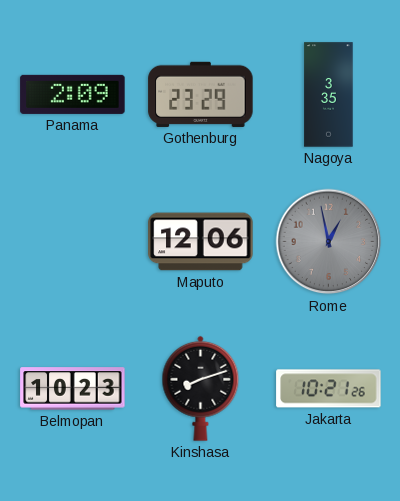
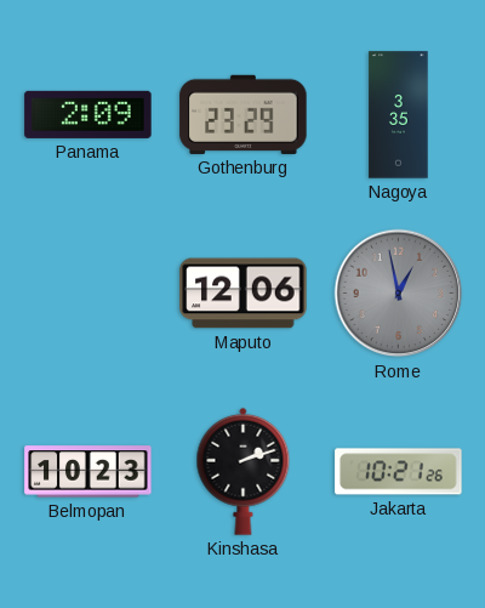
Kinshasa: 8:12 -> 2:12
